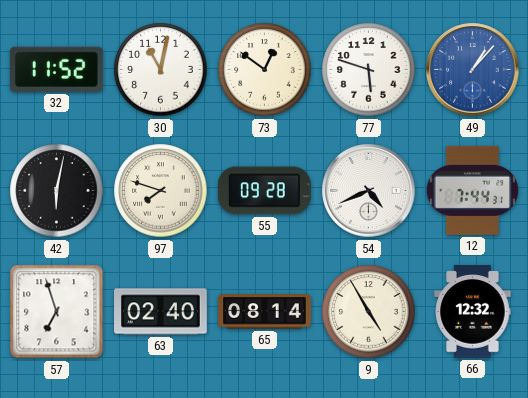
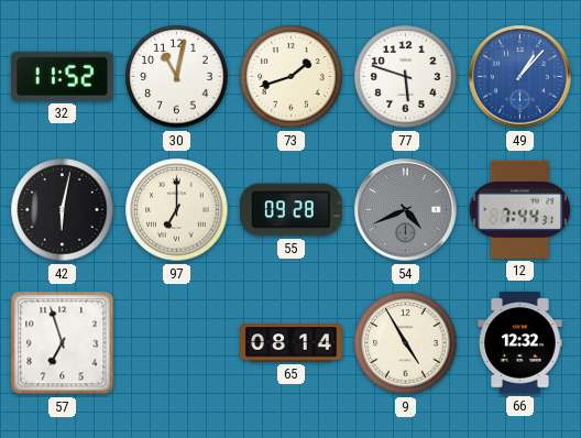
73: 12:51 -> 1:42
97: 7:48 -> 7:00
54 dial: white -> grey
63: 02:40 -> none
